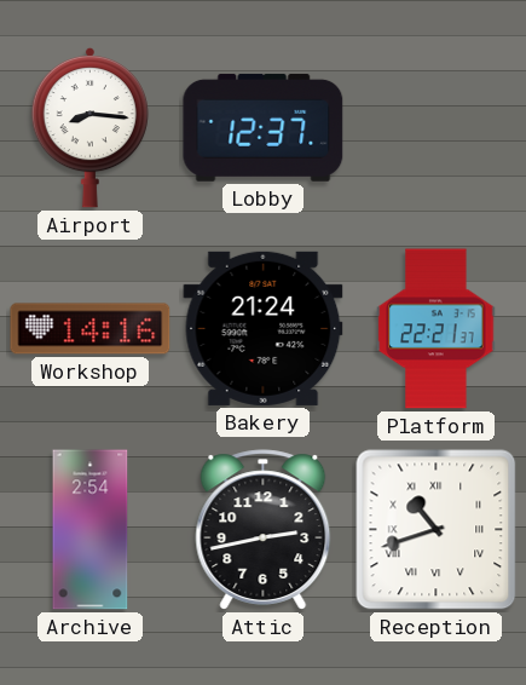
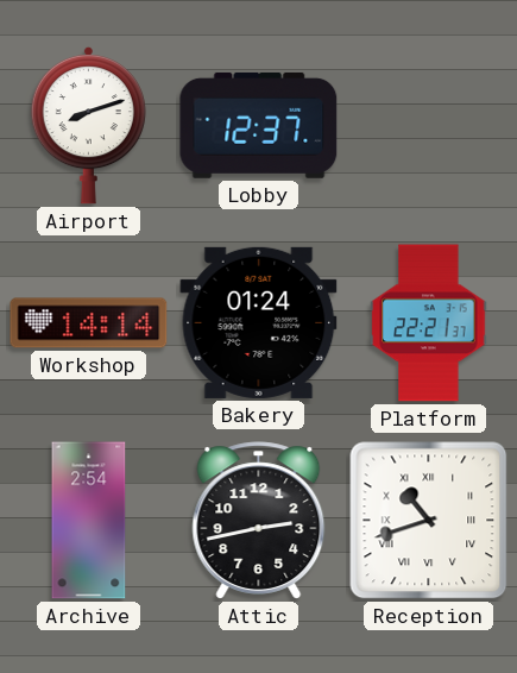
Airport: 8:16 -> 8:12
Workshop: 14:16 -> 14:14
Bakery: 21:24 -> 01:24
